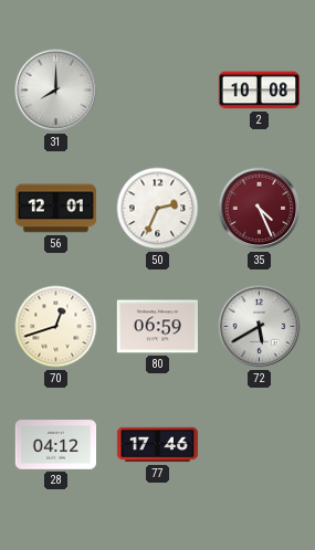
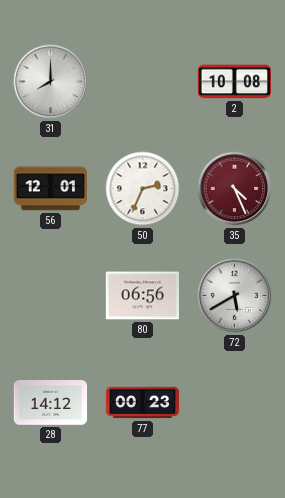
70: 12:42 -> none
80: 06:59 -> 06:56
28: 04:12 -> 14:12
77: 17:46 -> 00:23
